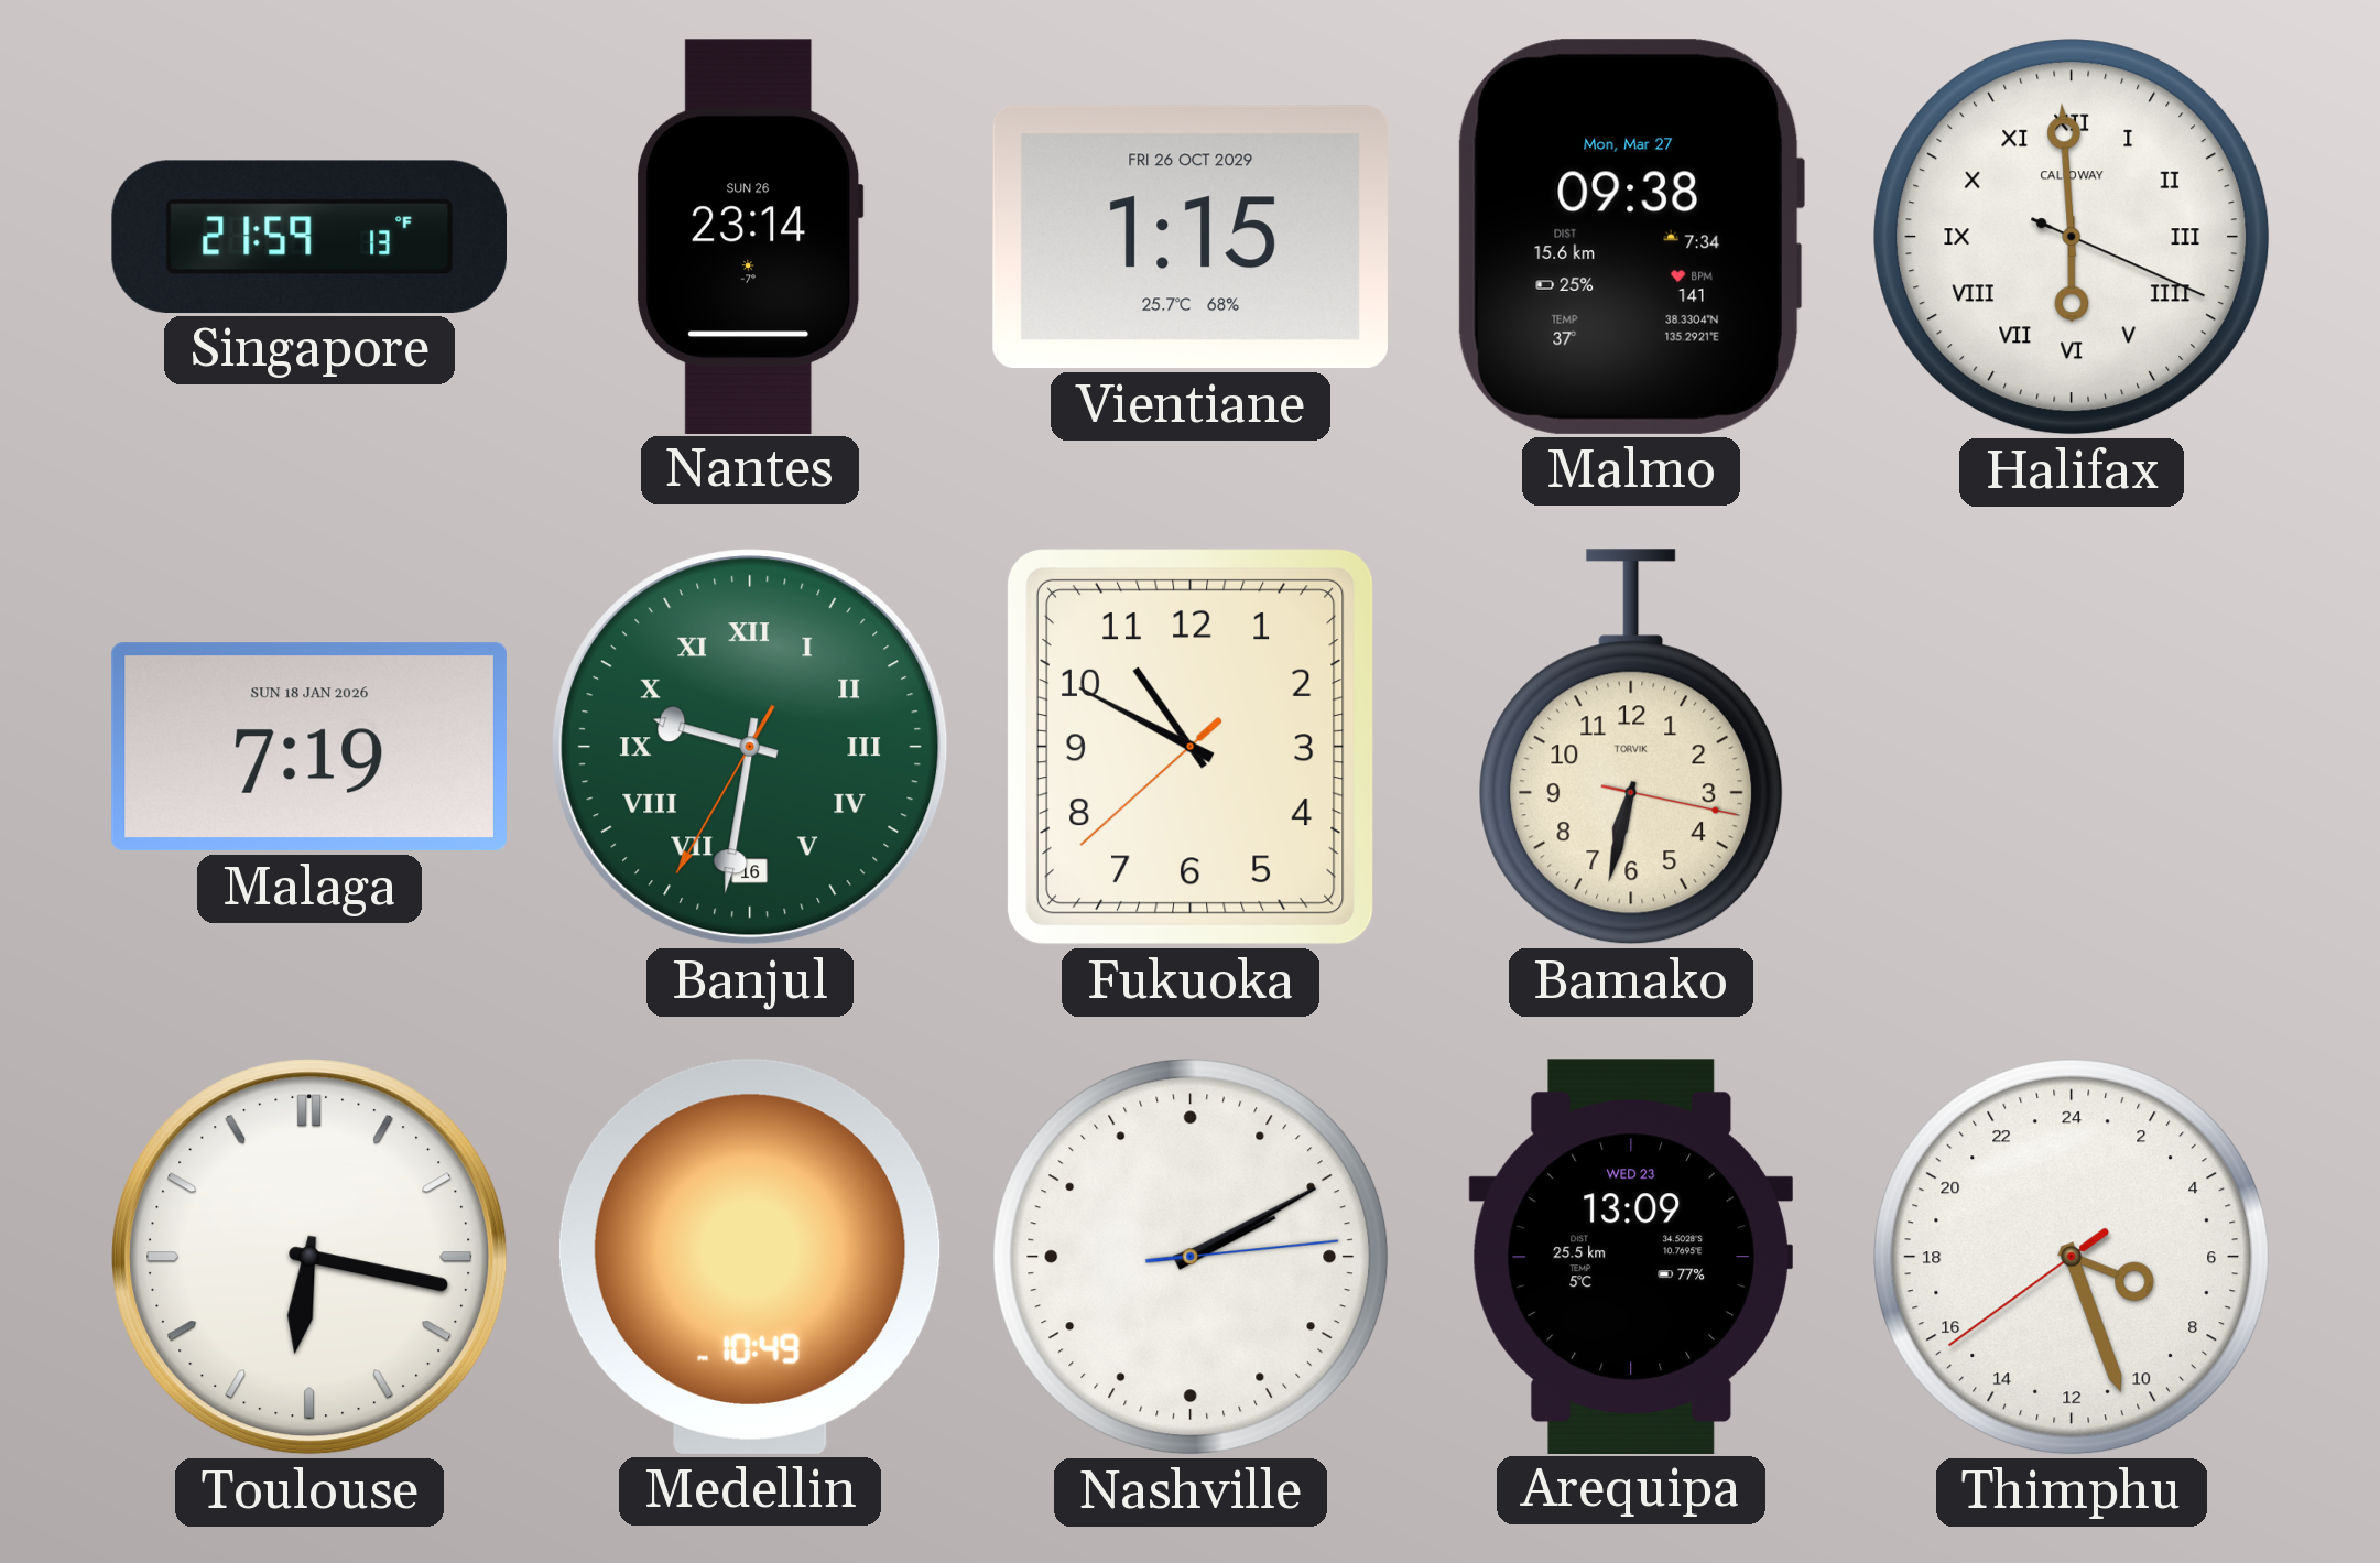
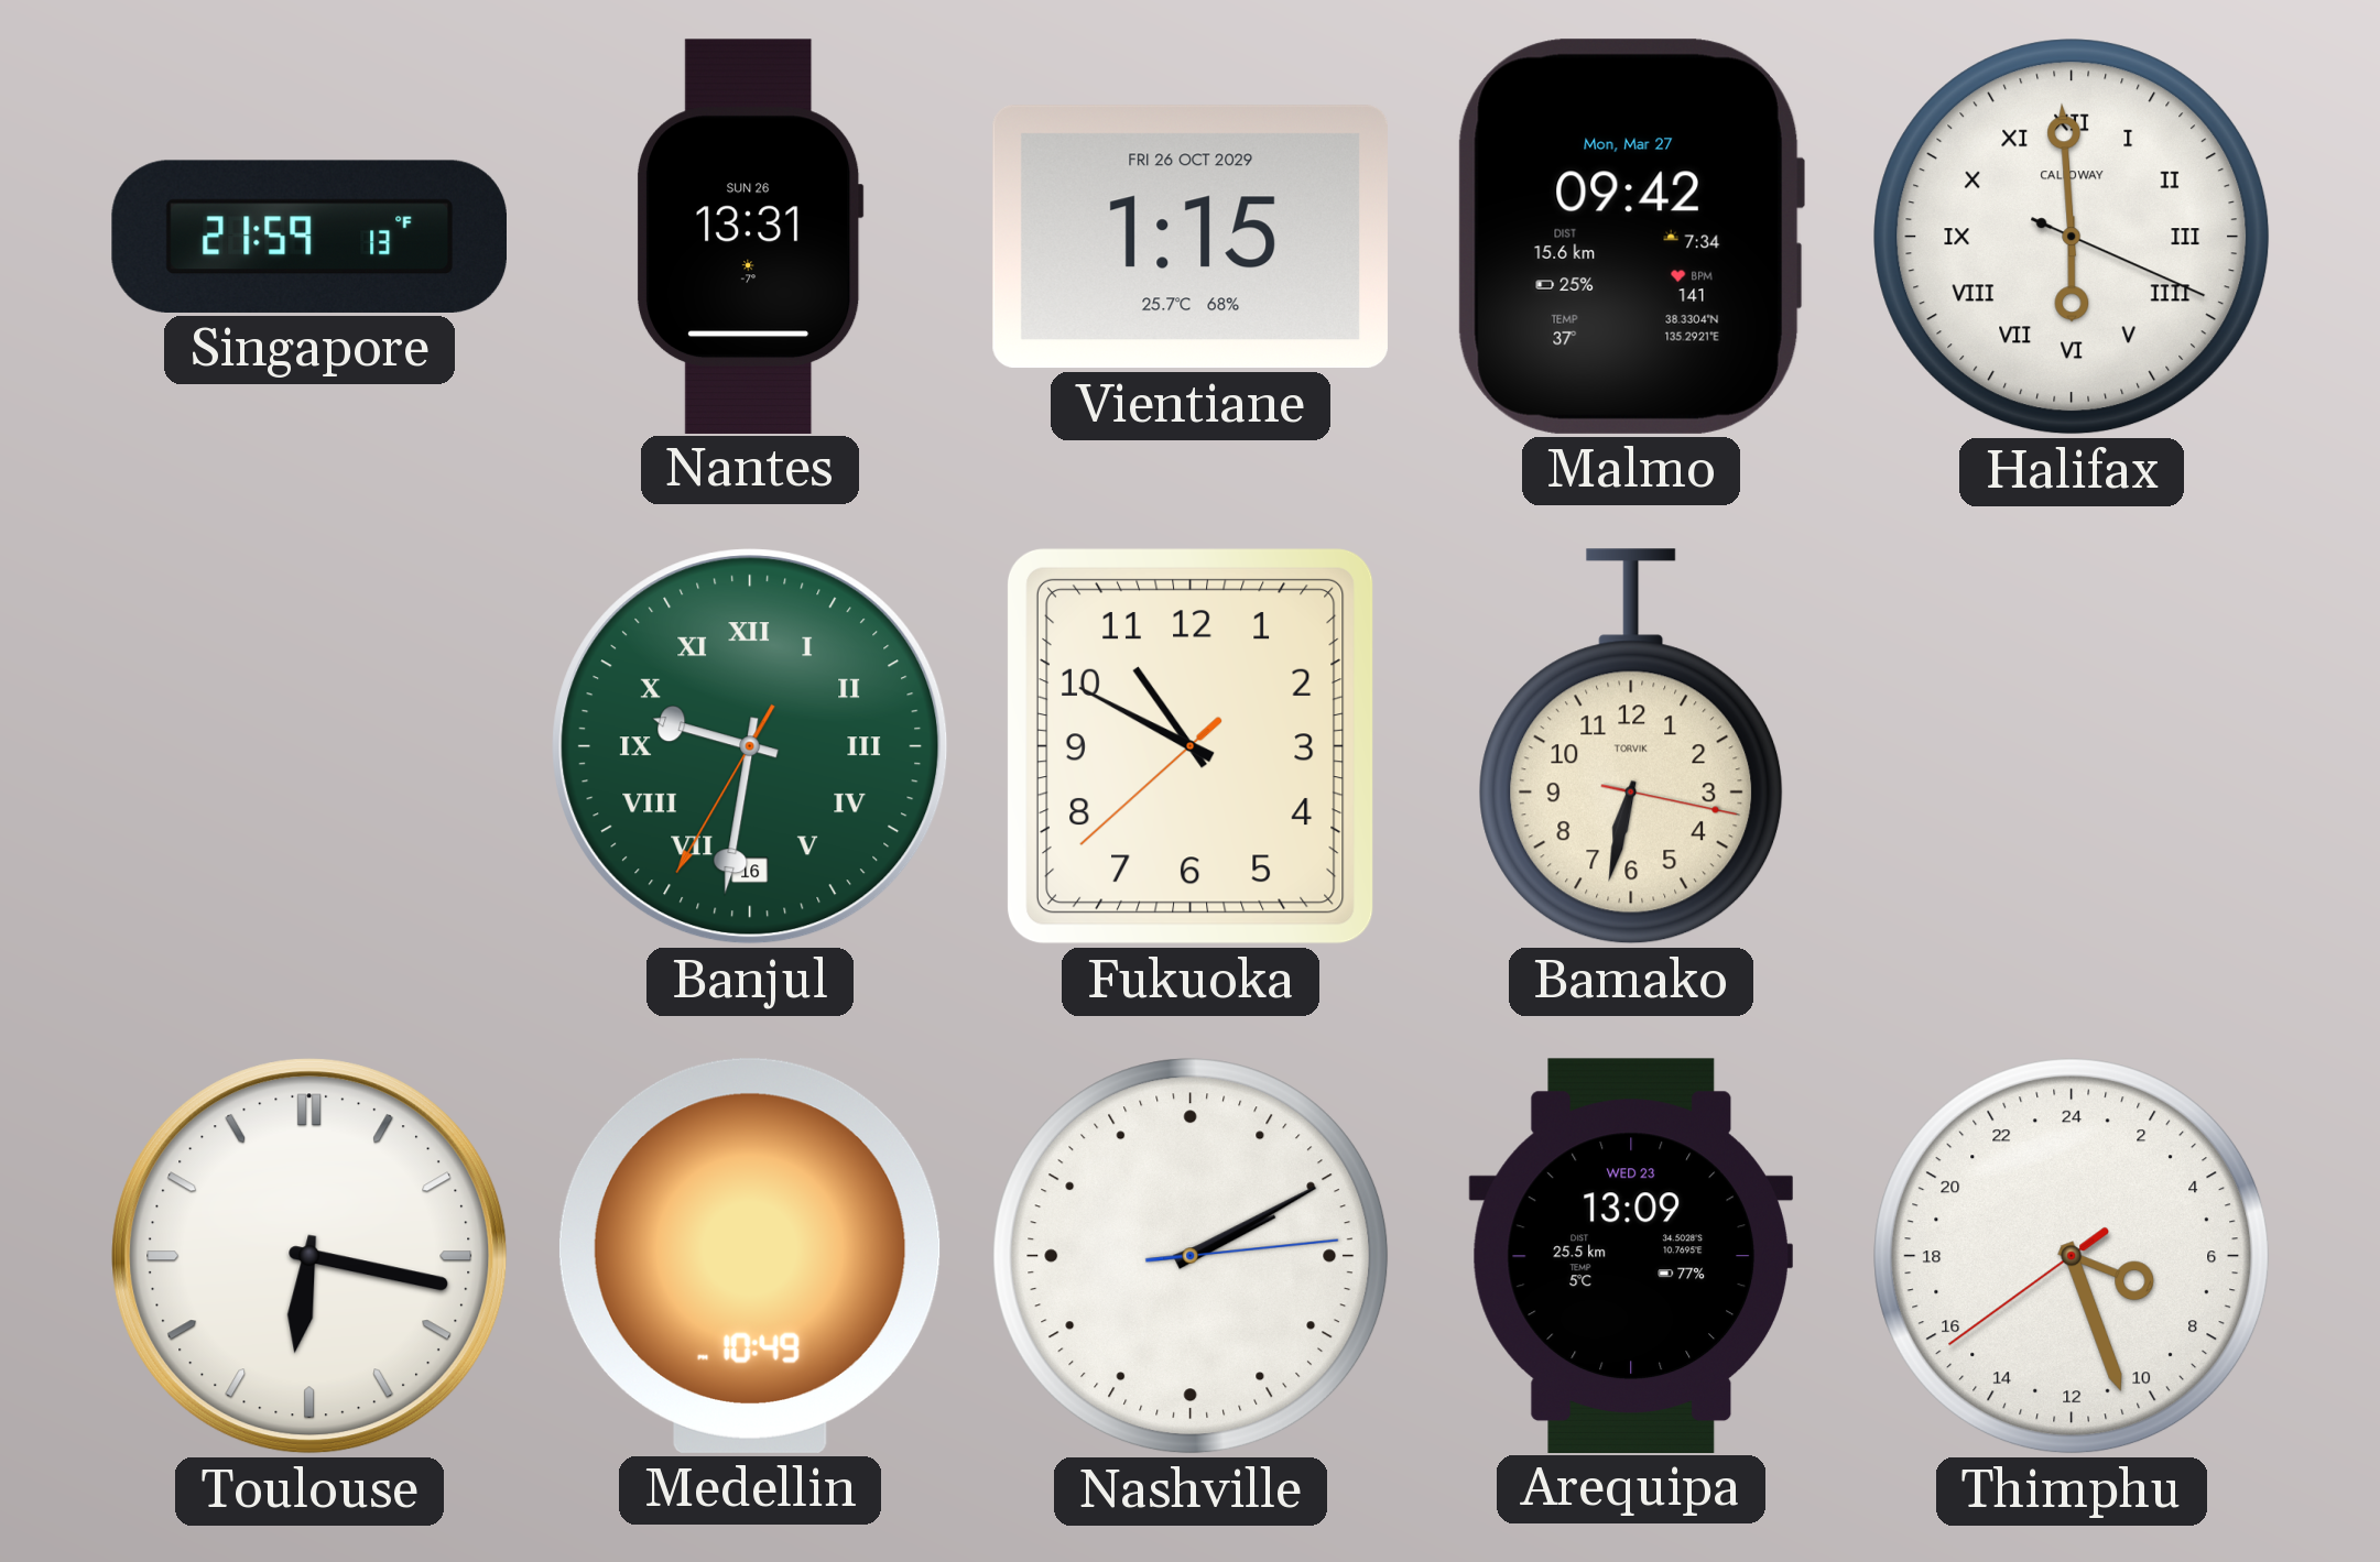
Nantes: 23:14 -> 13:31
Malmo: 09:38 -> 09:42
Malaga: 7:19 -> none
